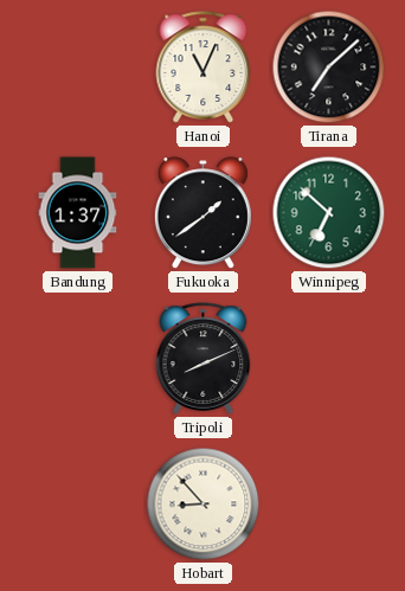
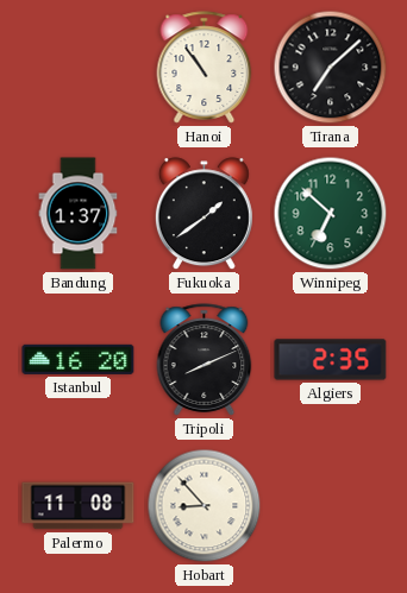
Hanoi: 11:04 -> 10:54
Istanbul: none -> 16:20
Algiers: none -> 2:35
Palermo: none -> 11:08
